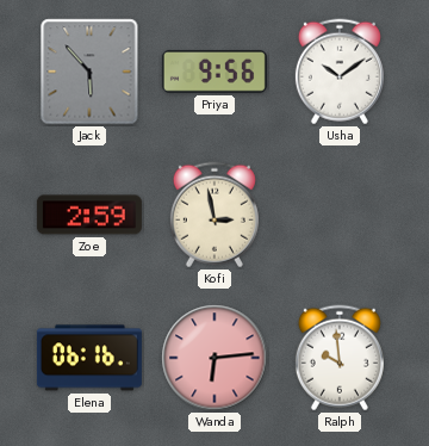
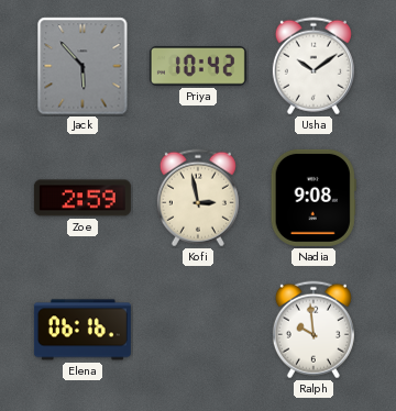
Priya: 9:56 -> 10:42
Nadia: none -> 9:08
Wanda: 6:14 -> none
